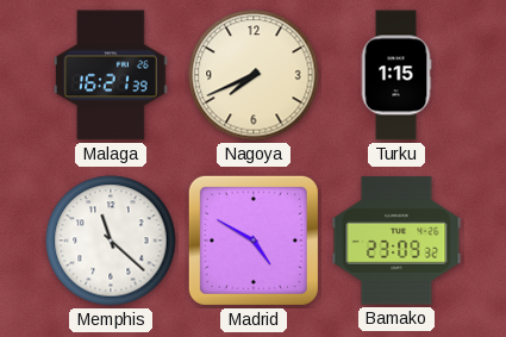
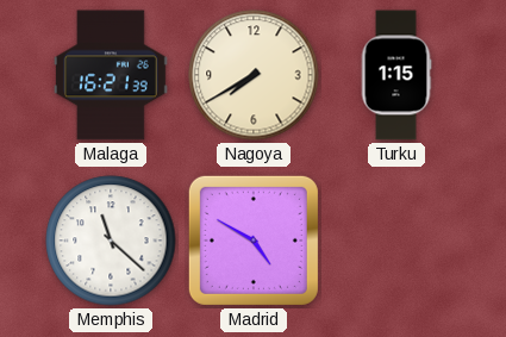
Nagoya: 7:41 -> 7:40
Bamako: 23:09 -> none
